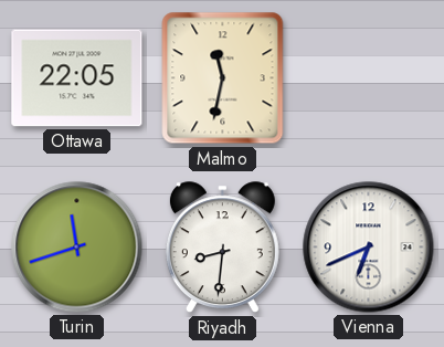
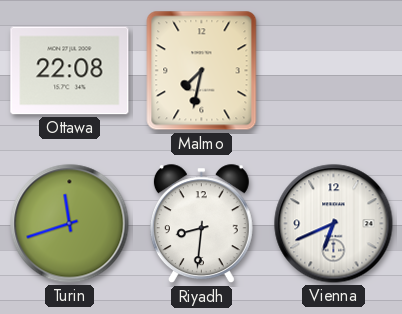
Ottawa: 22:05 -> 22:08
Malmo: 11:32 -> 7:32
